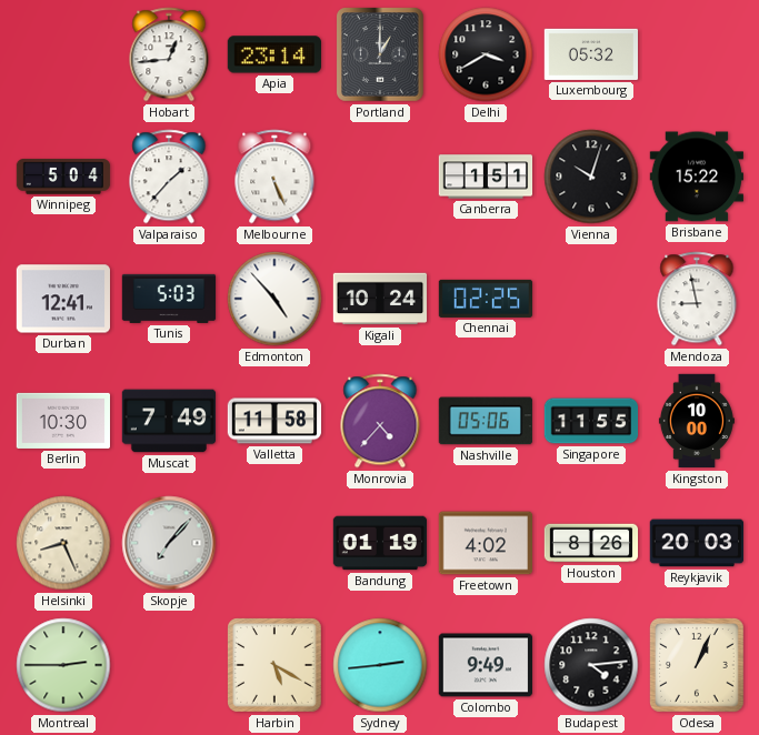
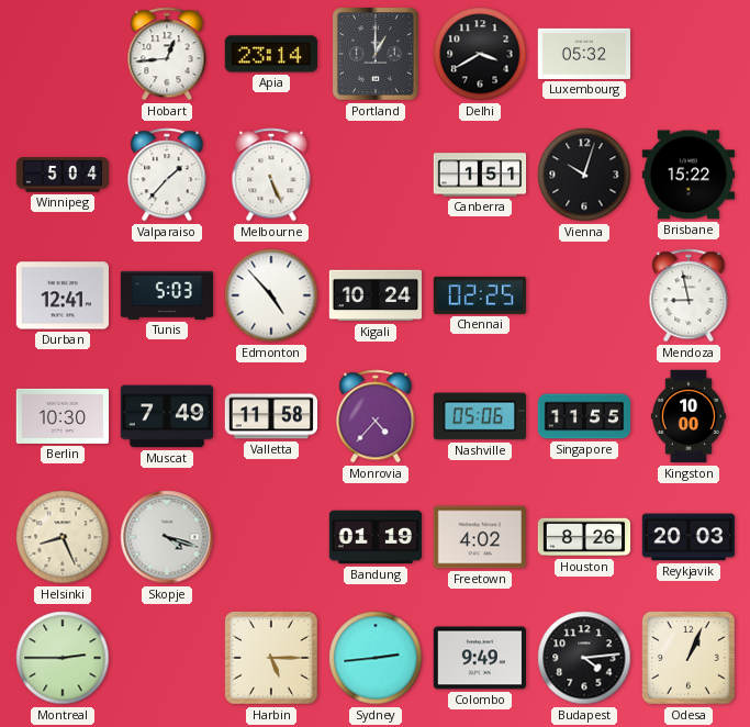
Skopje: 7:07 -> 4:18
Harbin: 5:20 -> 5:15
